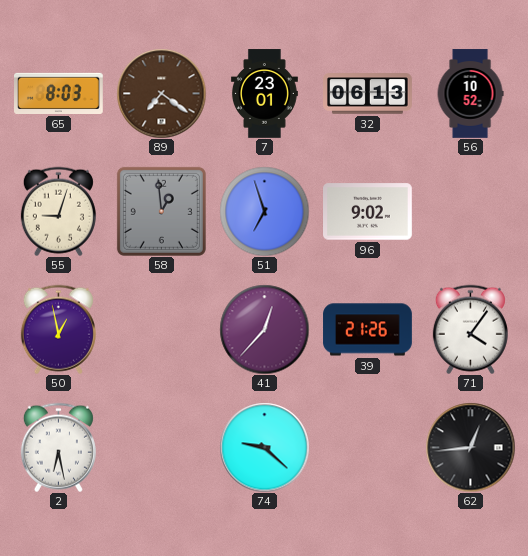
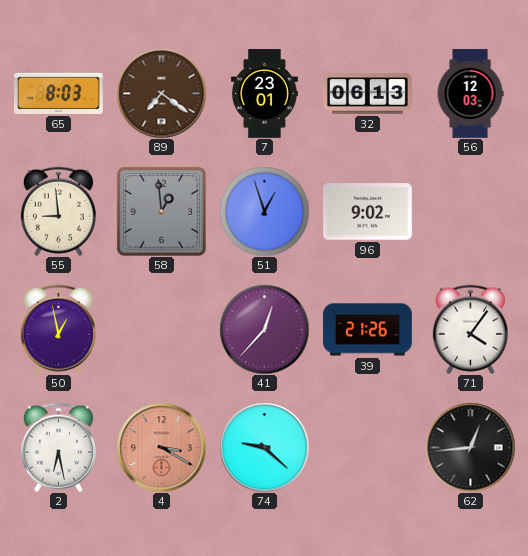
56: 10:52 -> 12:03
55: 9:03 -> 8:59
51: 6:57 -> 12:57
4: none -> 3:20
